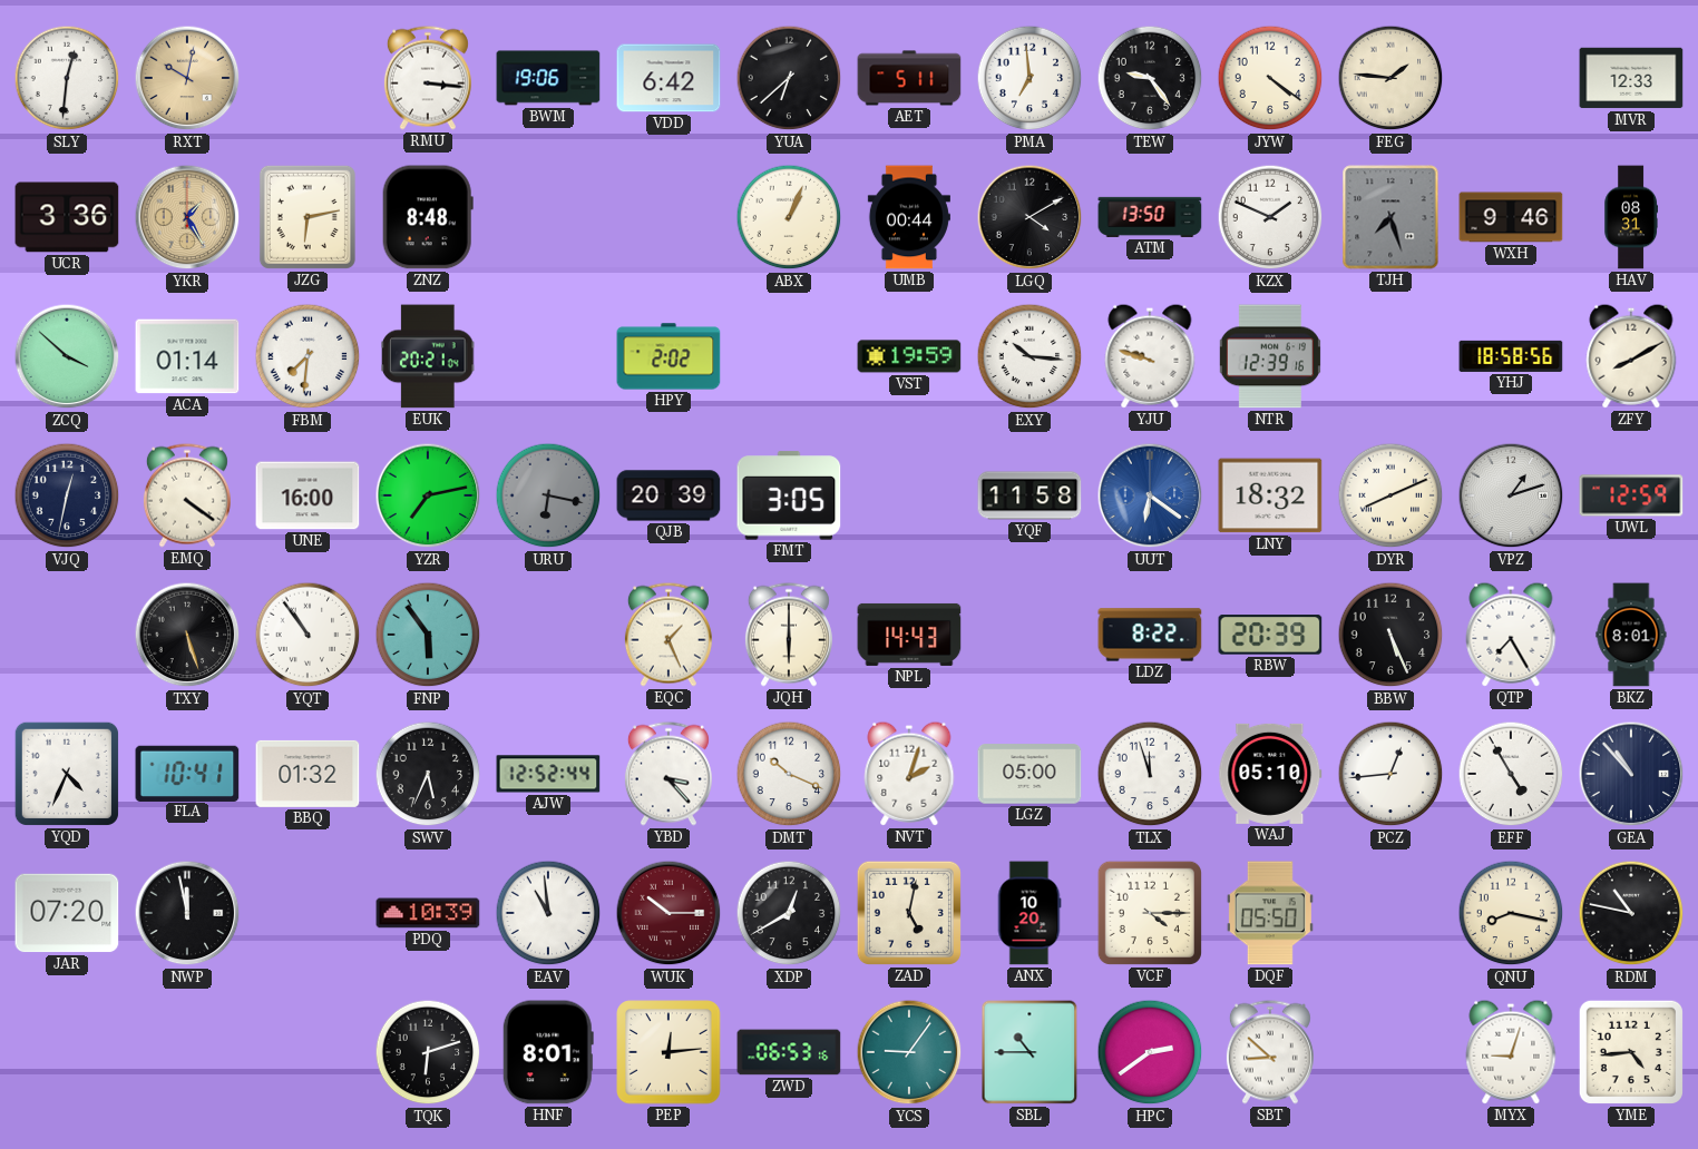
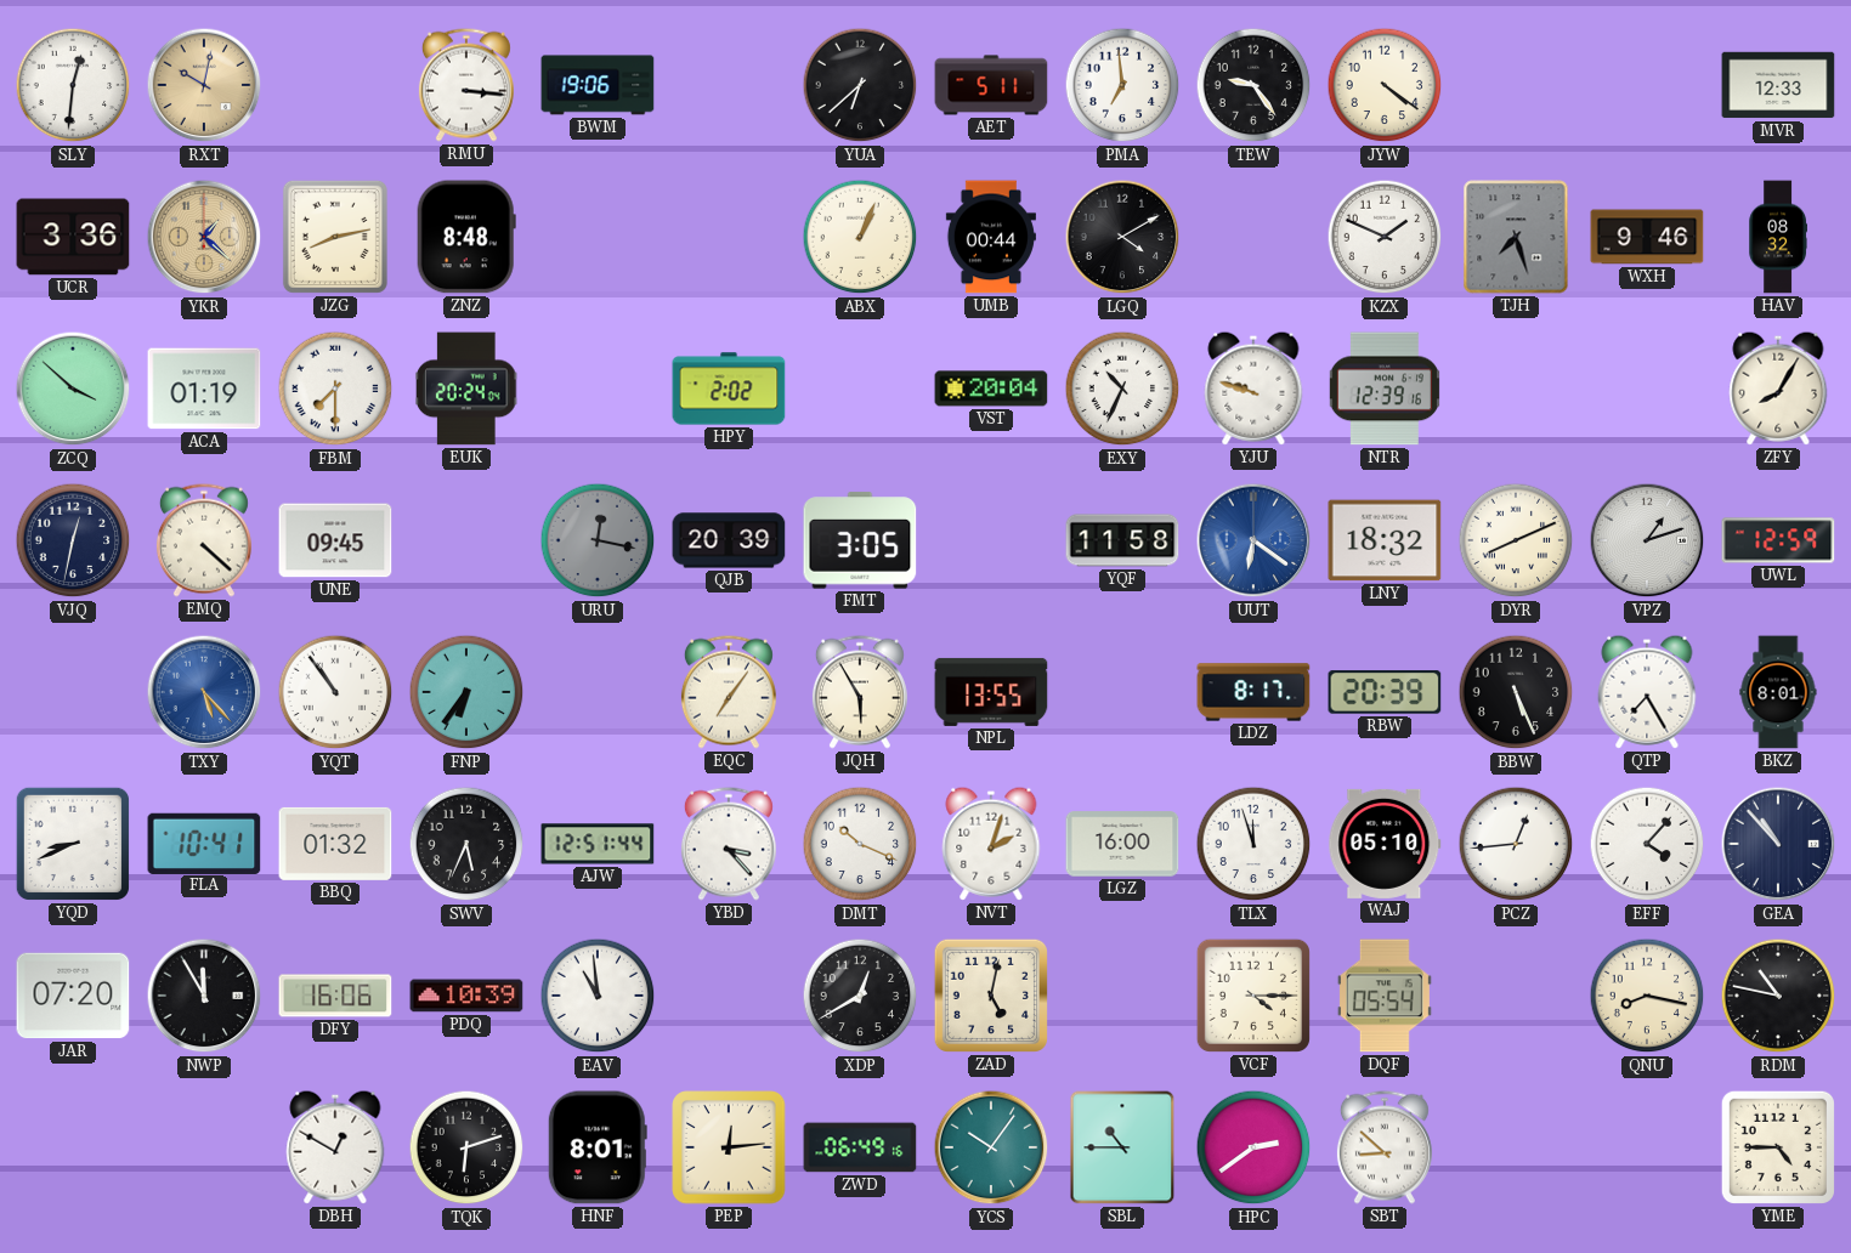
VDD: 6:42 -> none
FEG: 1:46 -> none
YKR: 1:25 -> 1:22
JZG: 6:13 -> 8:13
ATM: 13:50 -> none
HAV: 08:31 -> 08:32
ACA: 01:14 -> 01:19
FBM: 7:31 -> 7:30
EUK: 20:21 -> 20:24
VST: 19:59 -> 20:04
EXY: 10:16 -> 10:34
YHJ: 18:58 -> none
ZFY: 8:10 -> 8:05
EMQ: 4:21 -> 4:22
UNE: 16:00 -> 09:45
YZR: 7:13 -> none
URU: 6:17 -> 12:17
TXY: 5:27 -> 5:23
TXY dial: black -> blue
FNP: 5:54 -> 6:36
EQC: 1:26 -> 7:06
JQH: 6:00 -> 5:55
NPL: 14:43 -> 13:55
LDZ: 8:22 -> 8:17
YQD: 4:34 -> 8:41
AJW: 12:52 -> 12:51
LGZ: 05:00 -> 16:00
EFF: 4:55 -> 4:07
NWP: 11:58 -> 11:55
DFY: none -> 16:06
WUK: 10:15 -> none
ANX: 10:20 -> none
DQF: 05:50 -> 05:54
DBH: none -> 12:50
ZWD: 06:53 -> 06:49
YCS: 9:06 -> 10:06
MYX: 9:03 -> none
YME: 4:44 -> 4:45
